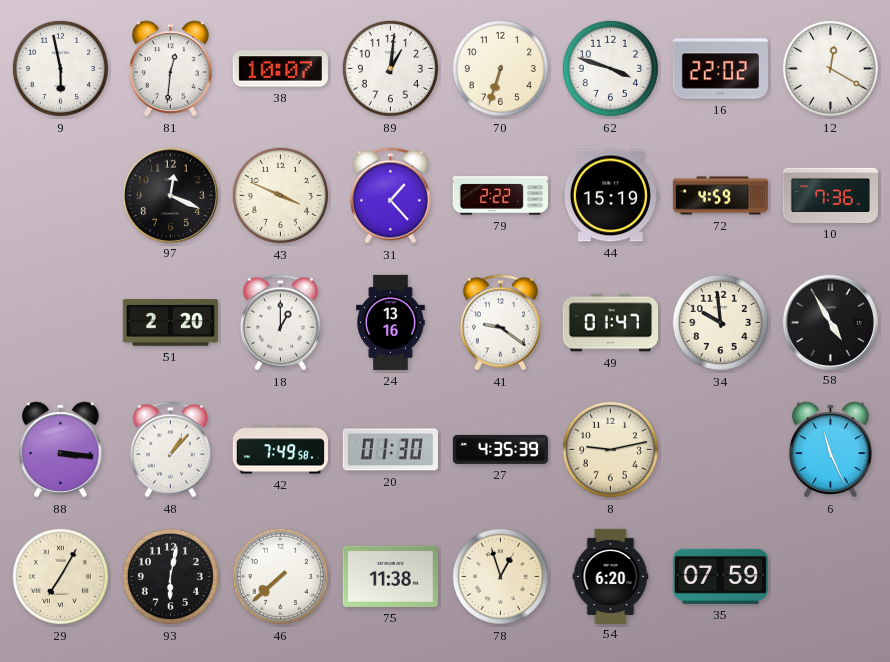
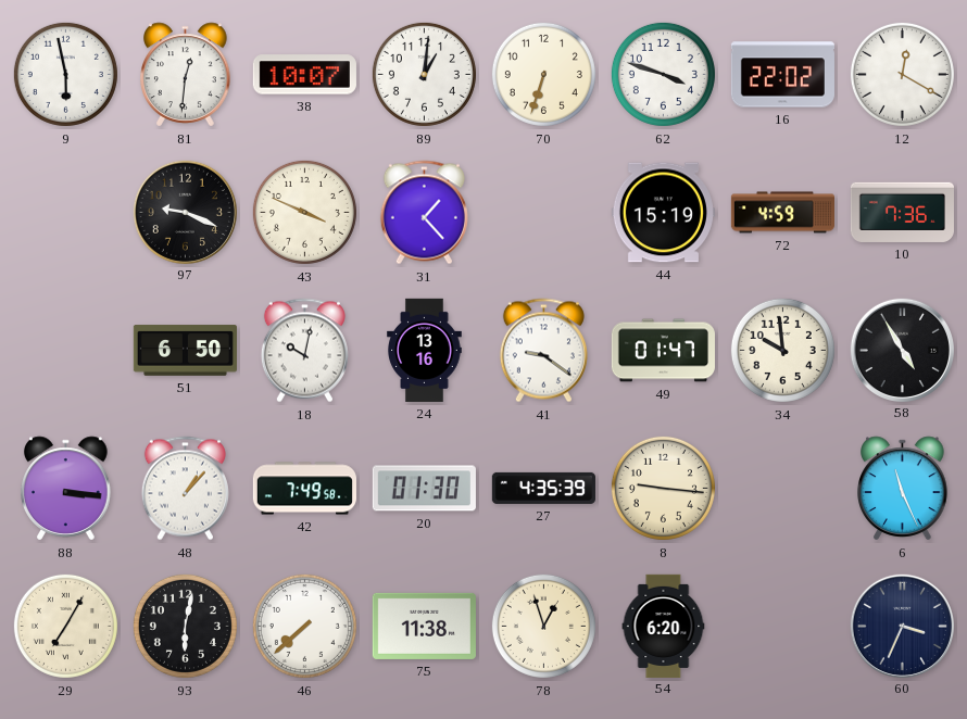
97: 12:19 -> 9:19
79: 2:22 -> none
51: 2:20 -> 6:50
18: 1:00 -> 10:02
8: 9:13 -> 9:16
35: 07:59 -> none
60: none -> 3:34
